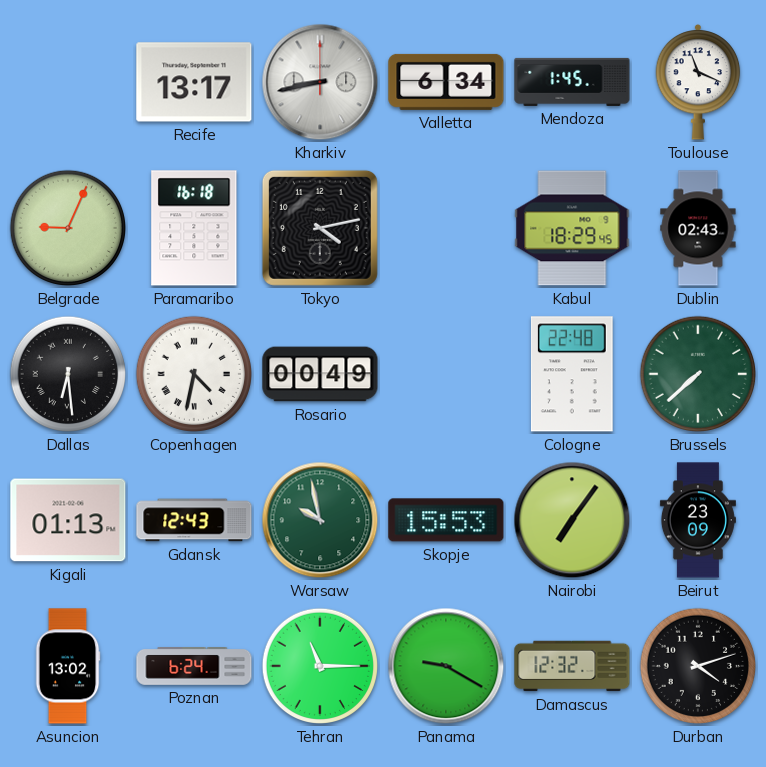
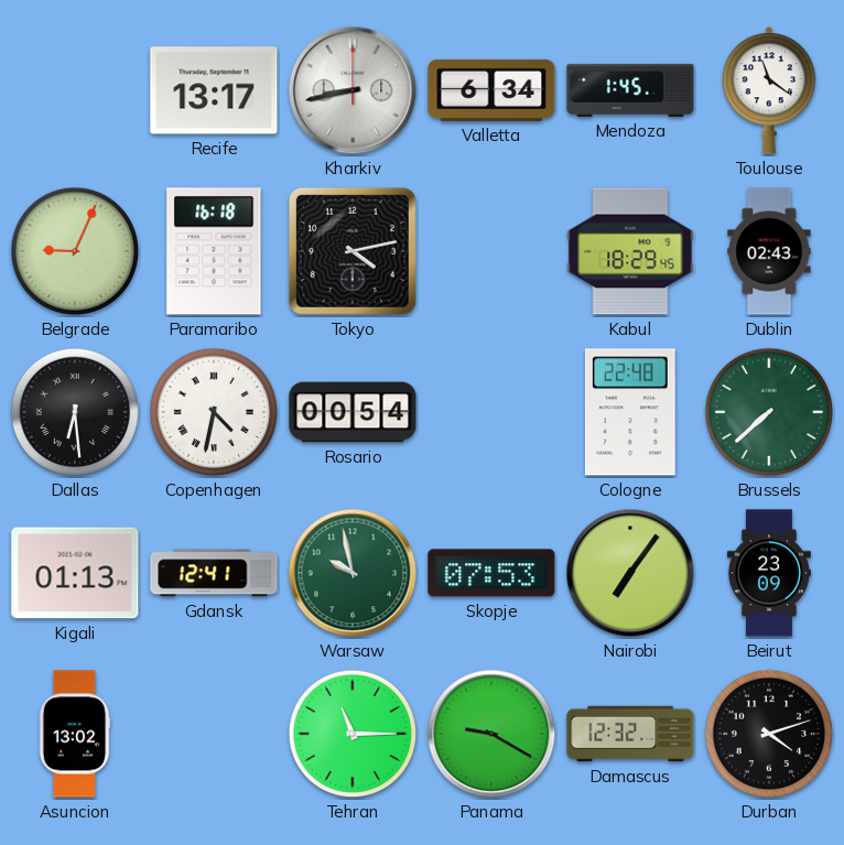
Toulouse: 11:19 -> 11:21
Rosario: 00:49 -> 00:54
Gdansk: 12:43 -> 12:41
Skopje: 15:53 -> 07:53
Poznan: 6:24 -> none
